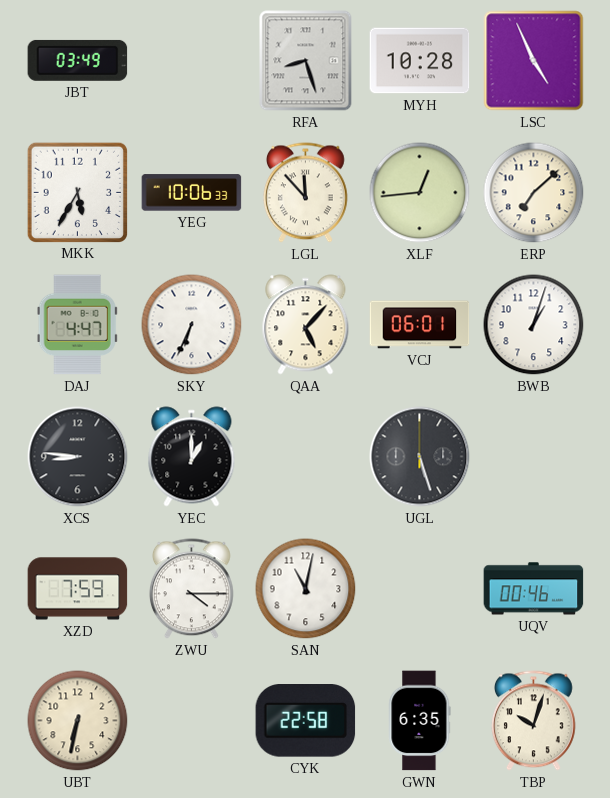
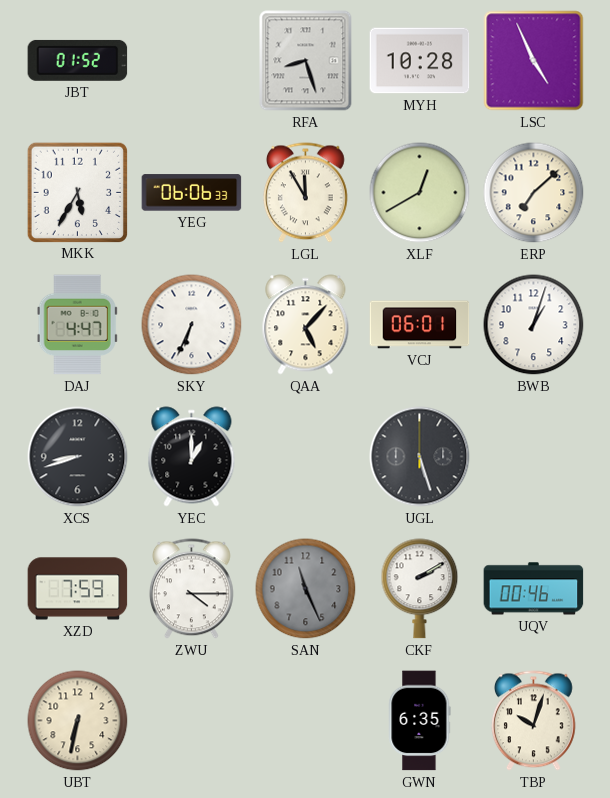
JBT: 03:49 -> 01:52
YEG: 10:06 -> 06:06
LGL: 11:53 -> 11:55
XLF: 12:44 -> 12:40
XCS: 8:46 -> 8:42
SAN: 11:02 -> 11:26
SAN dial: white -> grey
CKF: none -> 2:10
CYK: 22:58 -> none
